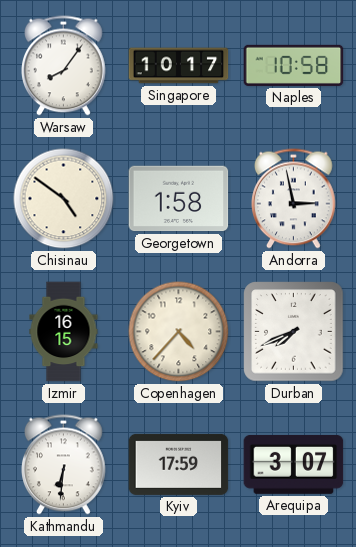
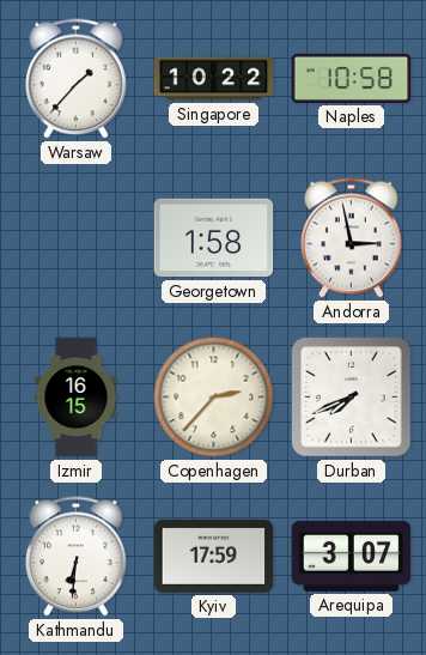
Warsaw: 8:06 -> 1:37
Singapore: 10:17 -> 10:22
Chisinau: 4:51 -> none
Copenhagen: 4:37 -> 2:37
